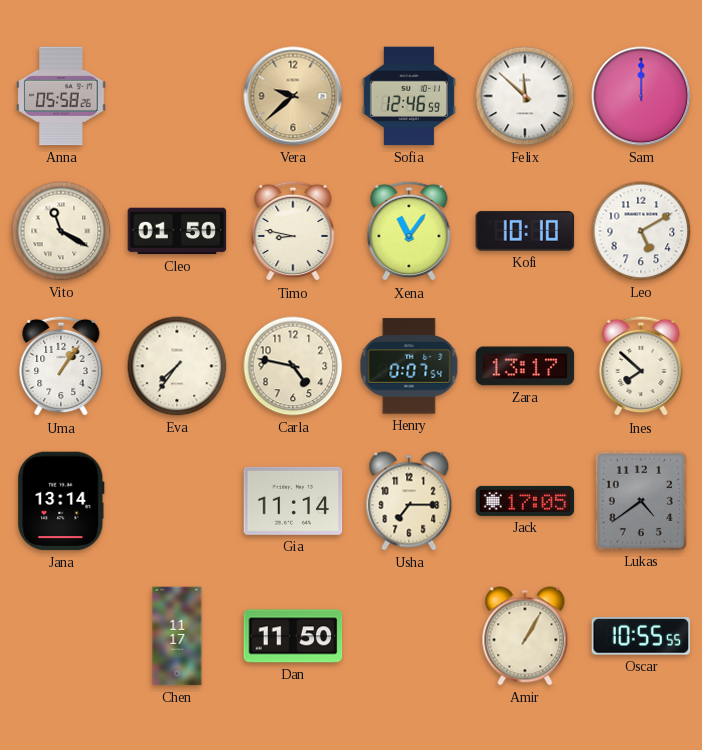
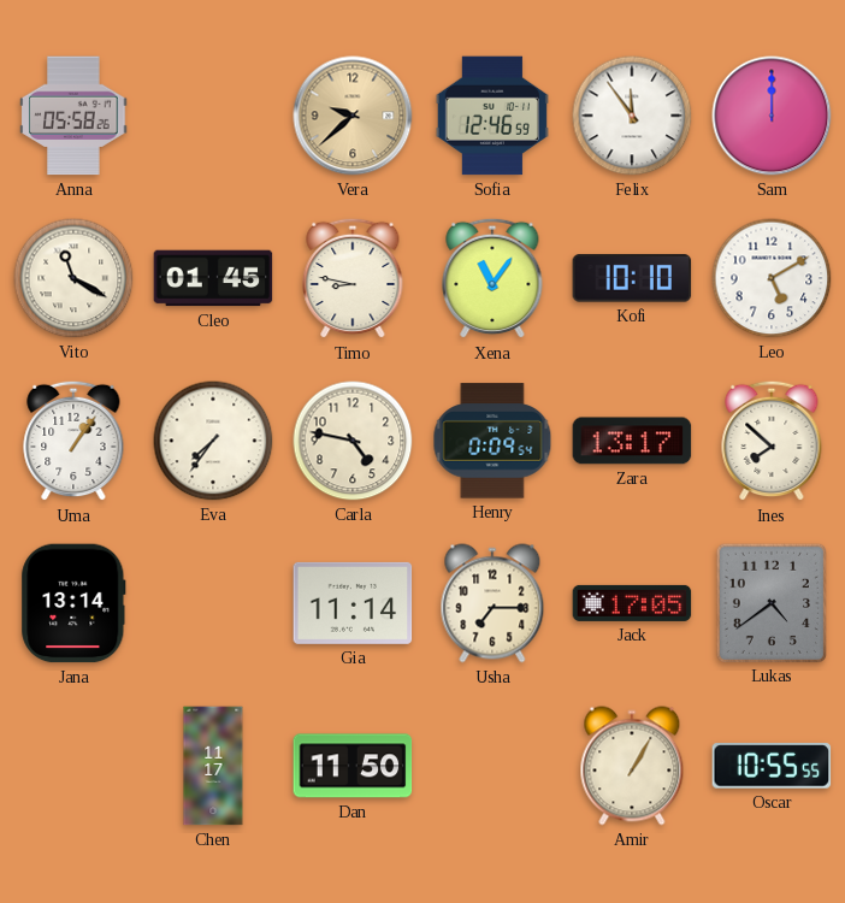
Felix: 11:52 -> 11:54
Cleo: 01:50 -> 01:45
Henry: 0:07 -> 0:09
